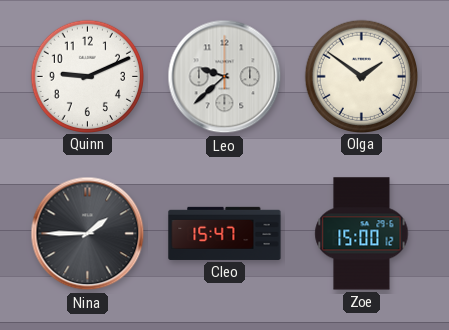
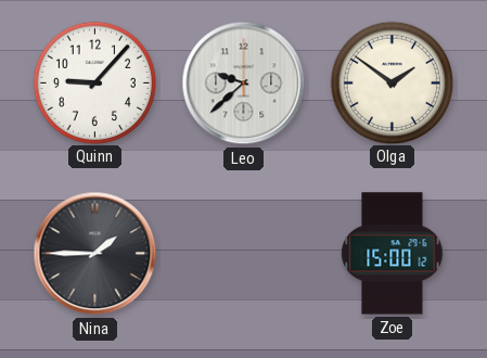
Quinn: 9:11 -> 9:07
Cleo: 15:47 -> none
